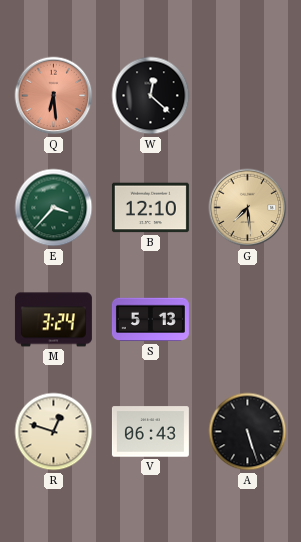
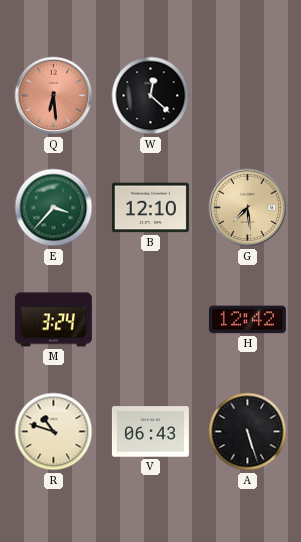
S: 5:13 -> none
H: none -> 12:42
R: 12:48 -> 10:48
